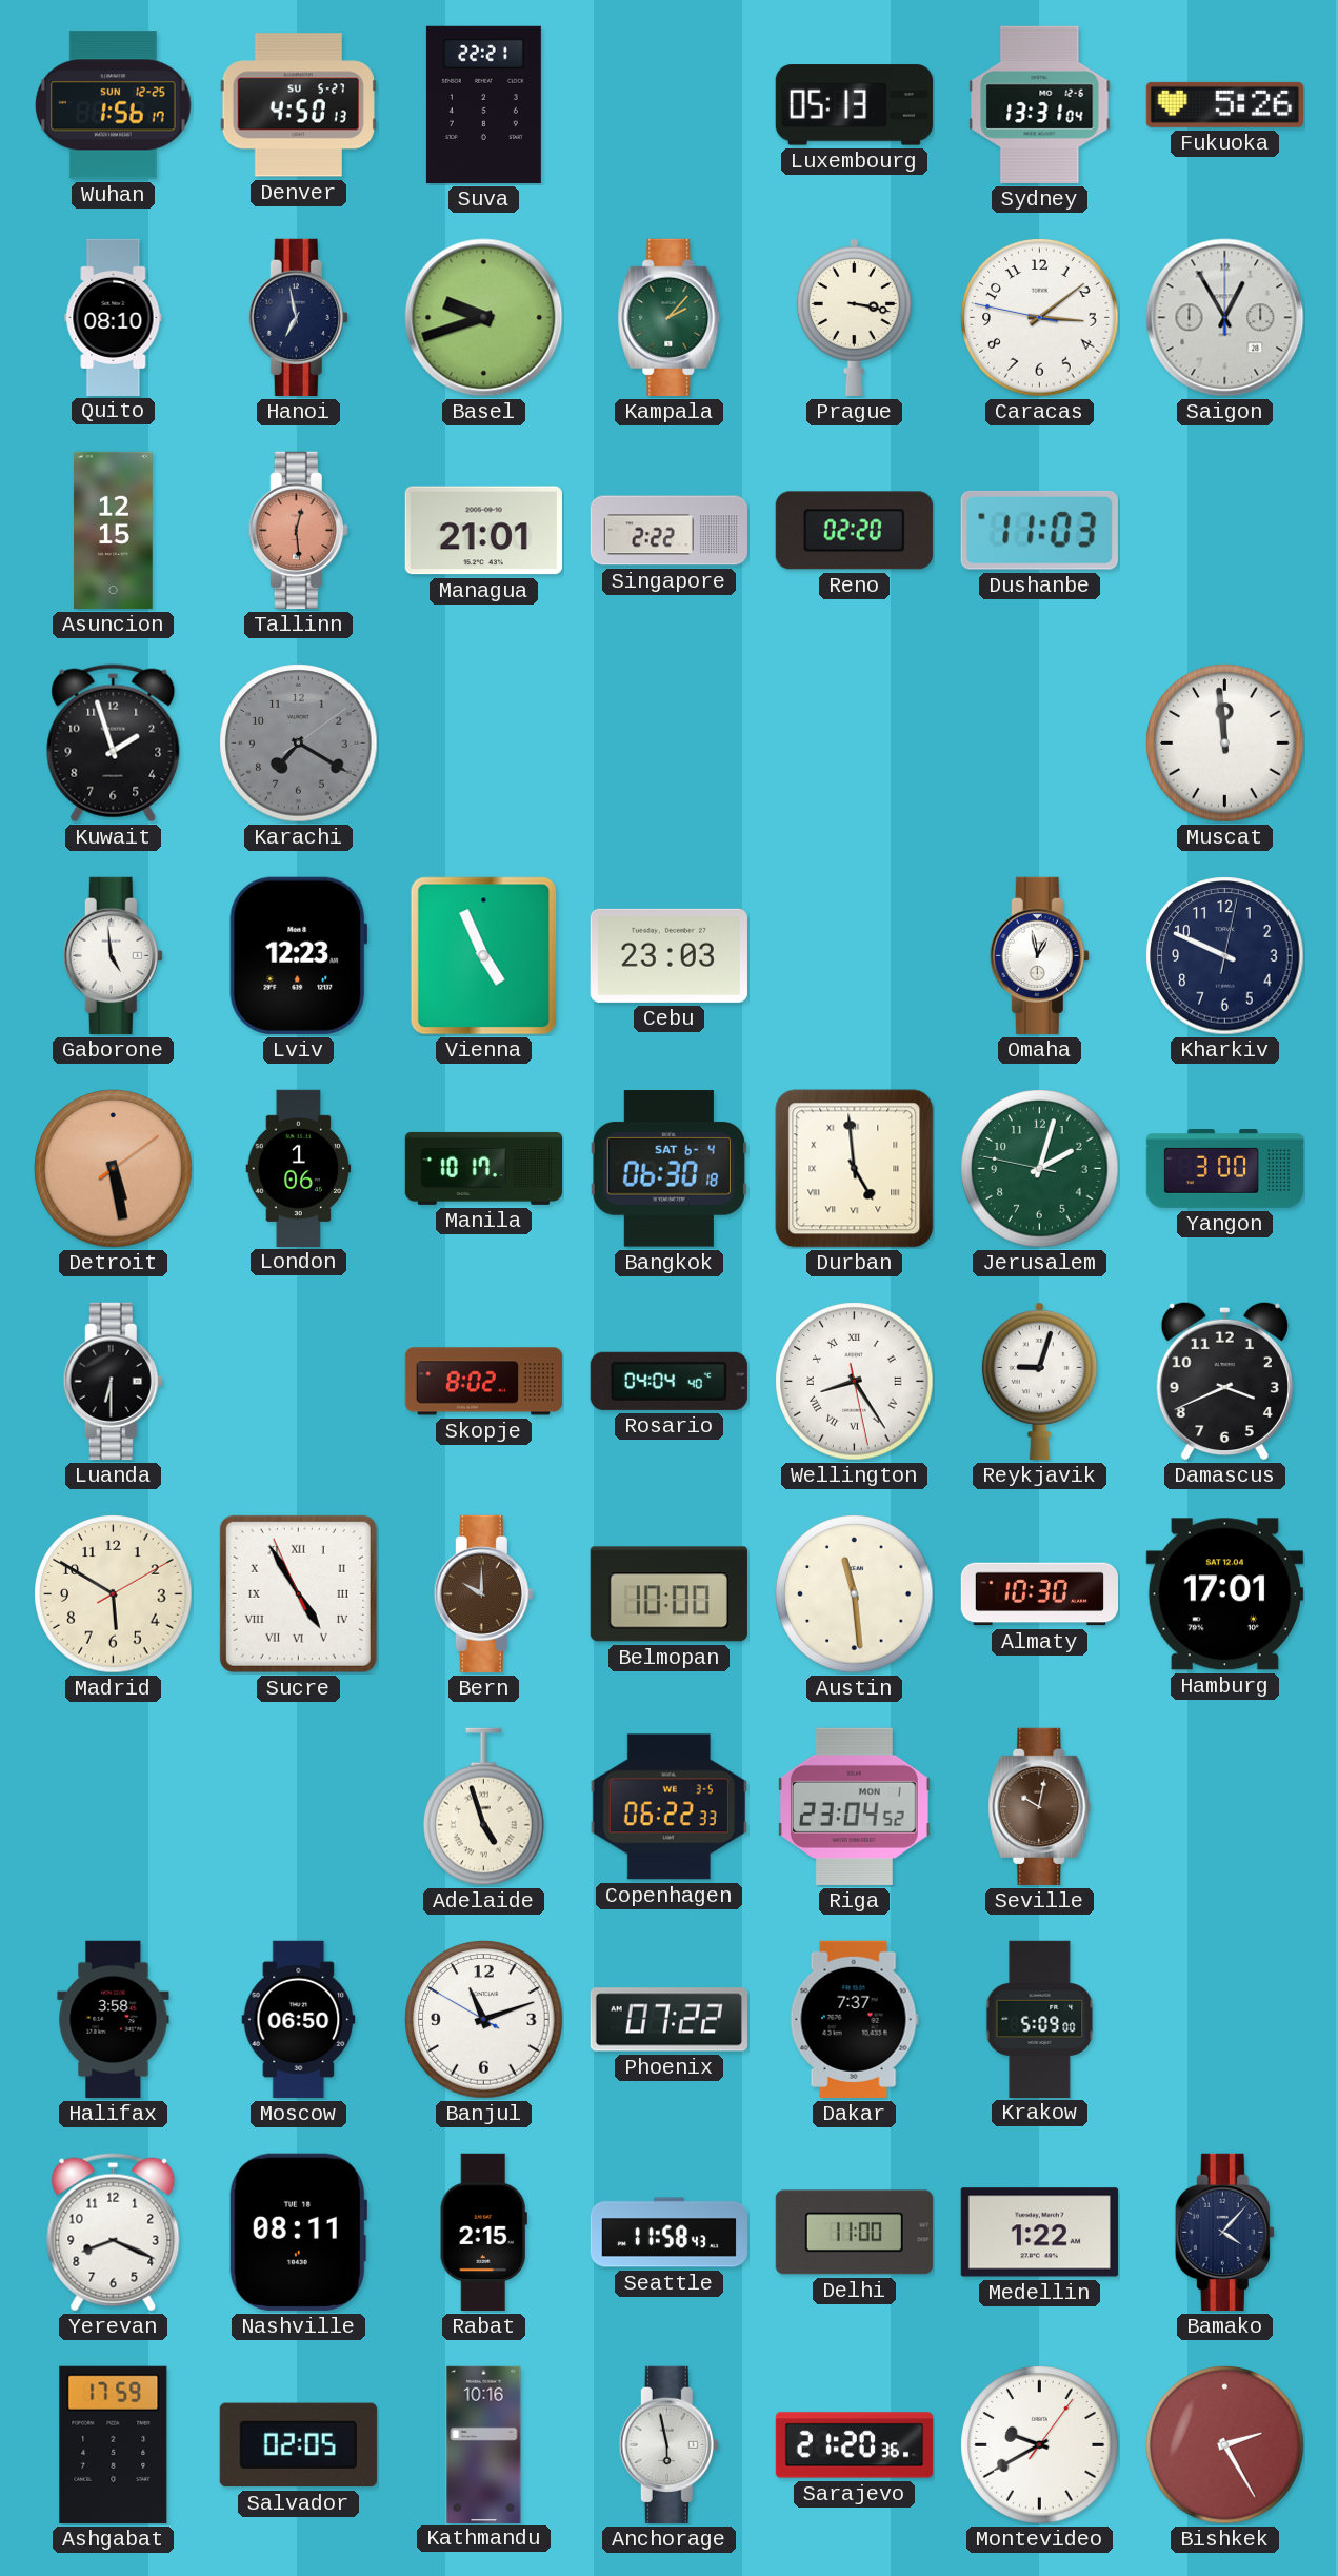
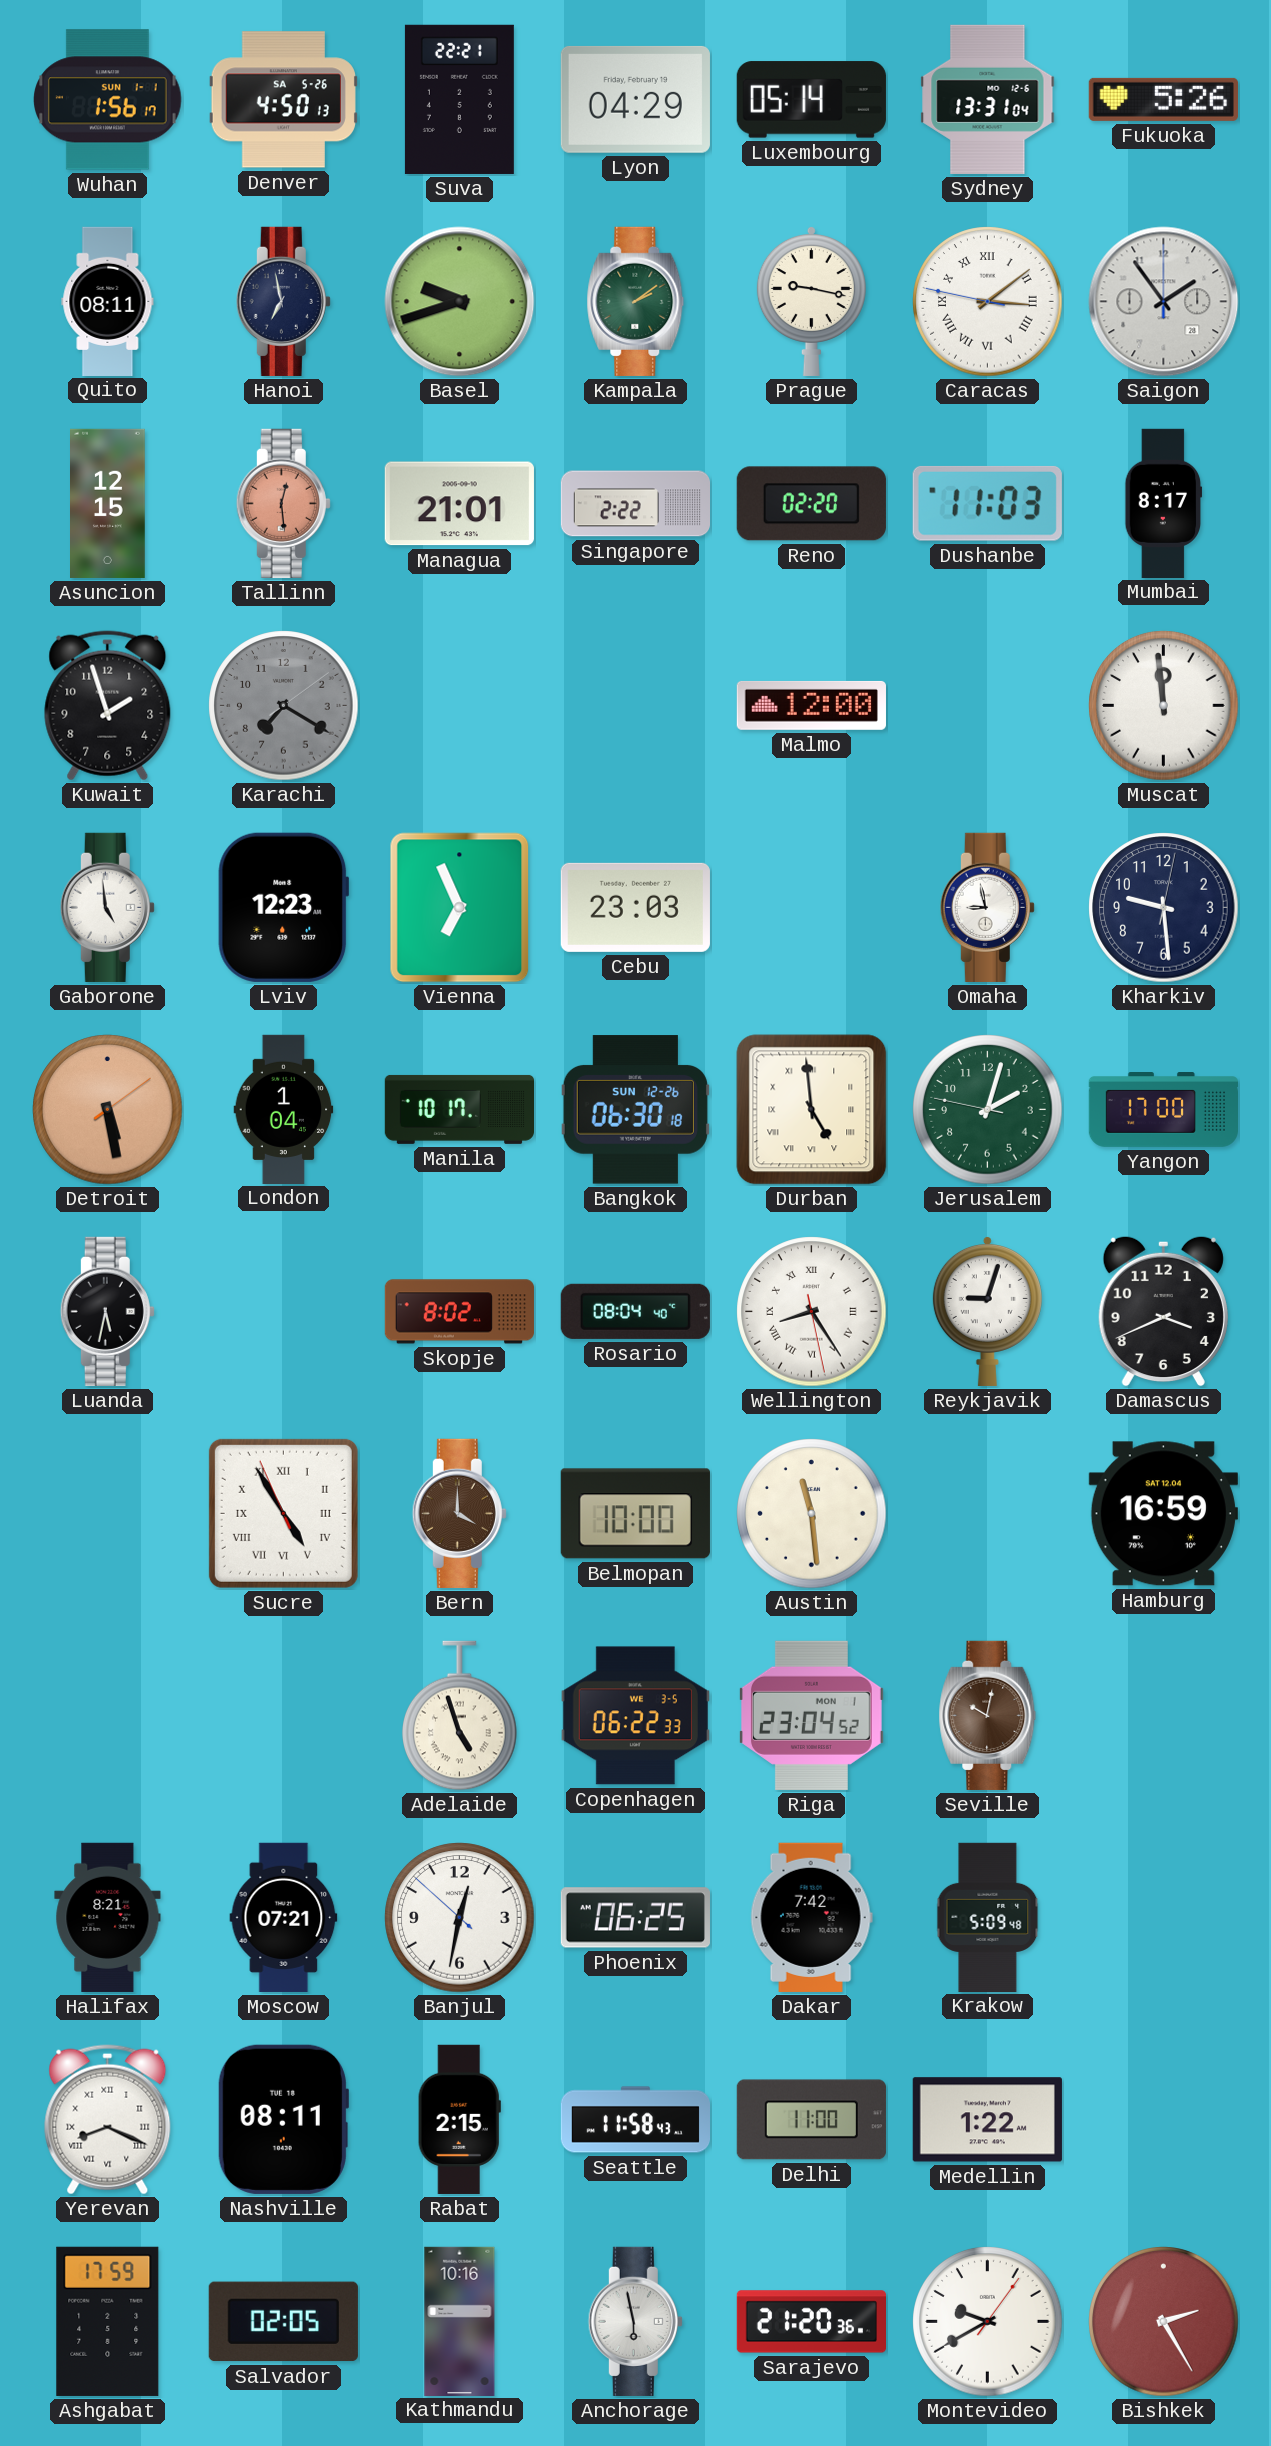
Wuhan date: SUN 12-25 -> SUN 1-1
Denver date: SU 5-27 -> SA 5-26
Lyon: none -> 04:29
Luxembourg: 05:13 -> 05:14
Quito: 08:10 -> 08:11
Kampala: 2:07 -> 2:09
Prague: 3:17 -> 9:17
Caracas numerals: Arabic -> Roman
Saigon: 12:55 -> 1:54
Mumbai: none -> 8:17
Malmo: none -> 12:00
Vienna: 4:56 -> 6:56
Omaha: 12:58 -> 8:58
Kharkiv: 9:49 -> 9:29
London: 1:06 -> 1:04
Bangkok date: SAT 6-4 -> SUN 12-26
Yangon: 3:00 -> 17:00
Luanda: 6:30 -> 5:32
Rosario: 04:04 -> 08:04
Madrid: 5:50 -> none
Bern: 10:00 -> 4:00
Almaty: 10:30 -> none
Hamburg: 17:01 -> 16:59
Halifax: 3:58 -> 8:21
Moscow: 06:50 -> 07:21
Banjul: 11:11 -> 12:31
Phoenix: 07:22 -> 06:25
Dakar: 7:37 -> 7:42
Krakow: 5:09:00 -> 5:09:48
Yerevan numerals: Arabic -> Roman
Bamako: 4:07 -> none
